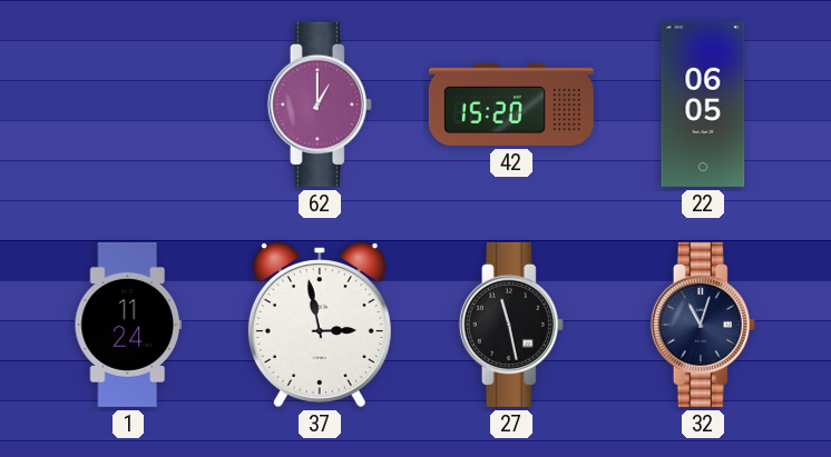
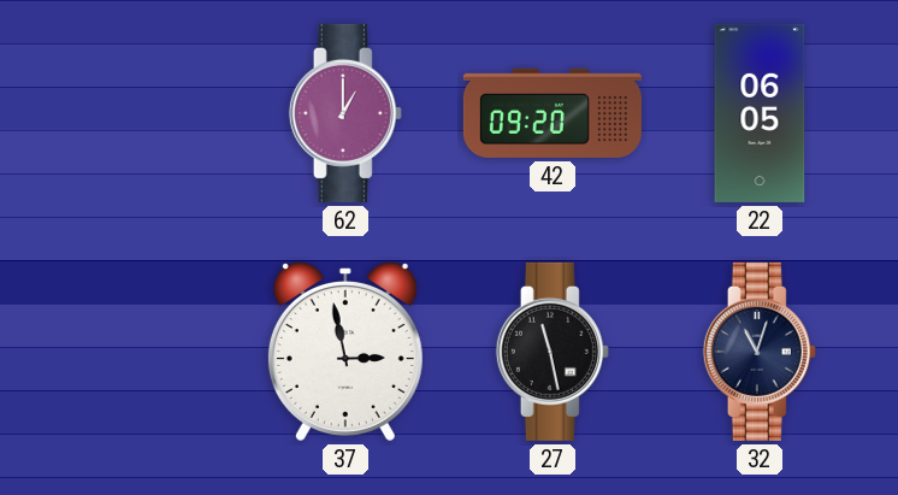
42: 15:20 -> 09:20
1: 11:24 -> none
